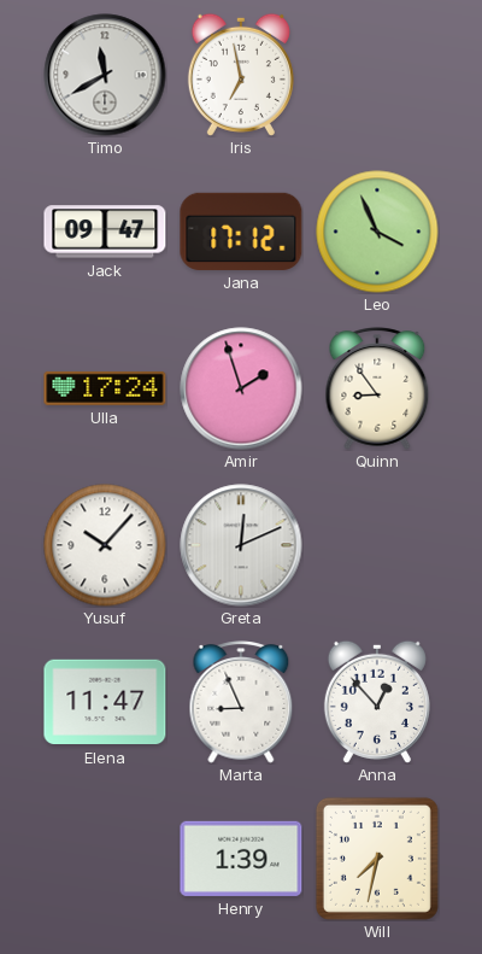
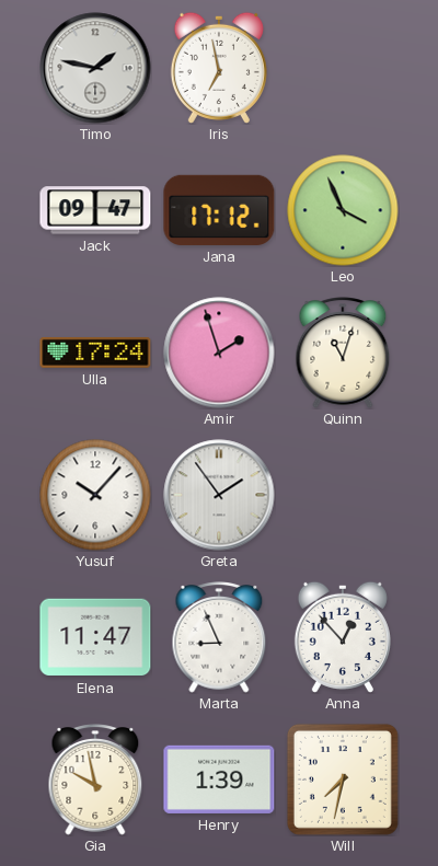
Timo: 11:40 -> 1:47
Quinn: 8:54 -> 11:03
Greta: 12:11 -> 1:54
Gia: none -> 9:58
